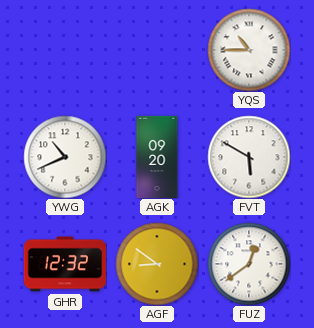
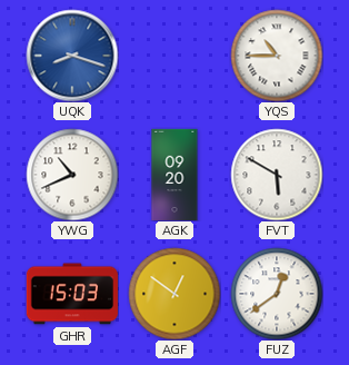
UQK: none -> 8:18
GHR: 12:32 -> 15:03
AGF: 8:51 -> 12:51
